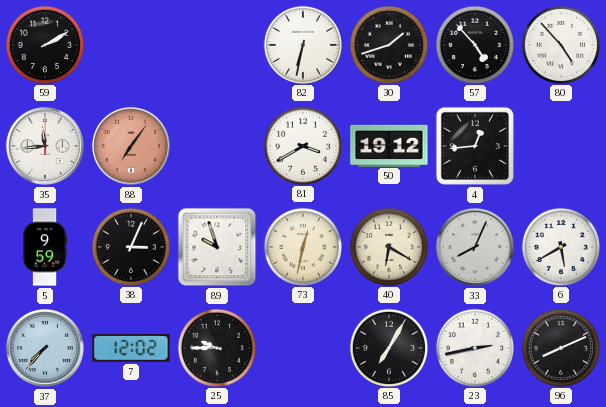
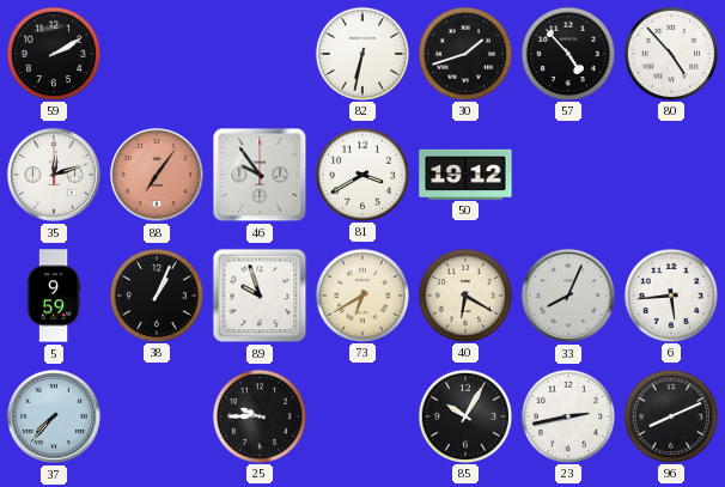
35: 11:44 -> 12:12
46: none -> 9:54
4: 12:44 -> none
38: 3:04 -> 1:04
73: 12:32 -> 6:40
6: 5:40 -> 5:44
7: 12:02 -> none
85: 7:05 -> 10:05
